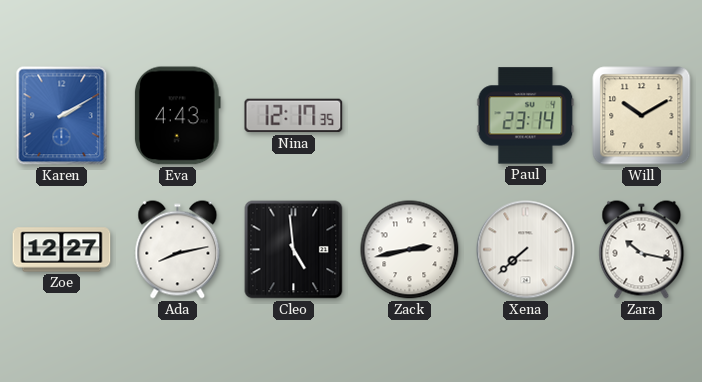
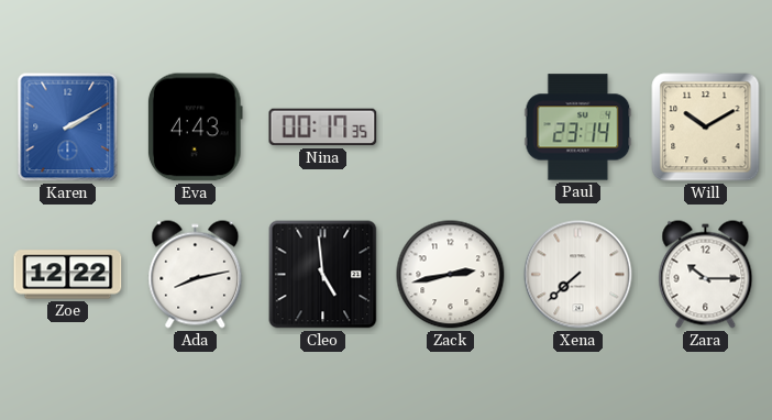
Nina: 12:17 -> 00:17
Zoe: 12:27 -> 12:22
Zara: 10:17 -> 10:15
